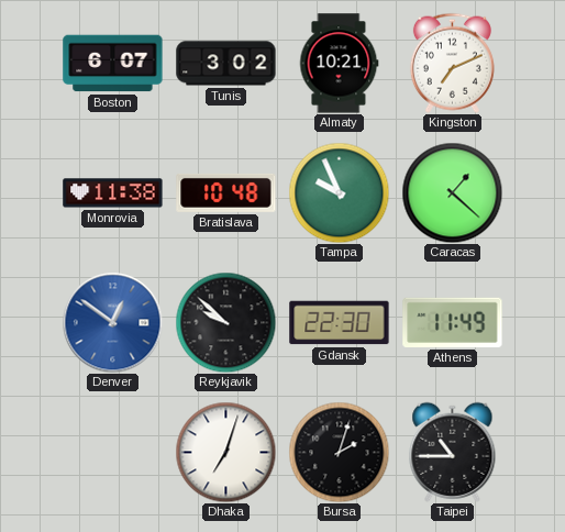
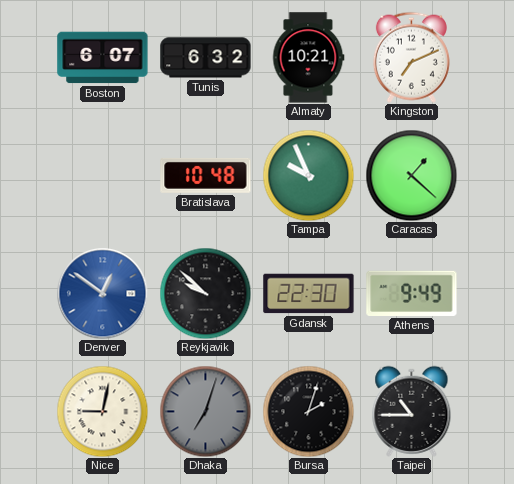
Tunis: 3:02 -> 6:32
Monrovia: 11:38 -> none
Athens: 11:49 -> 9:49
Nice: none -> 9:02
Dhaka dial: white -> grey
